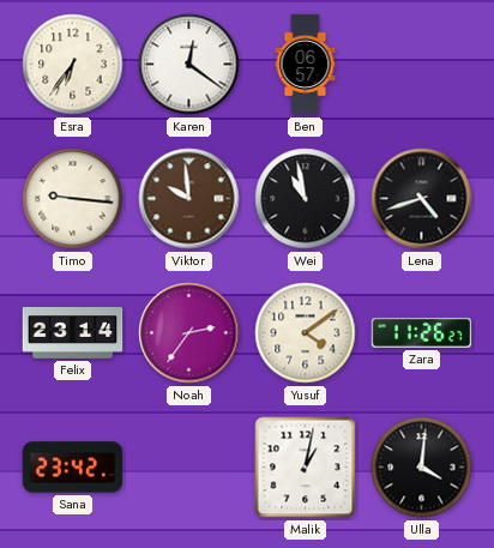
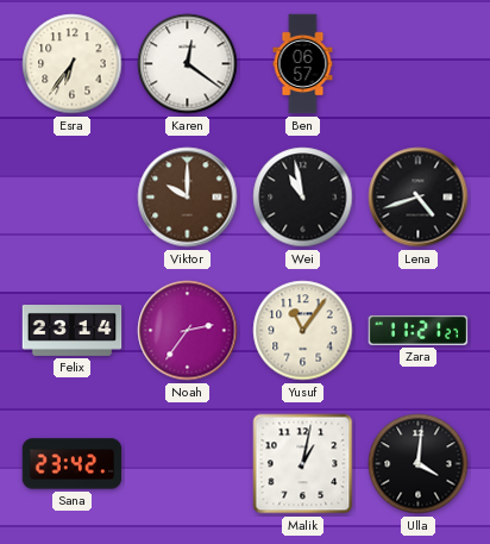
Timo: 9:16 -> none
Viktor: 9:59 -> 10:00
Yusuf: 4:09 -> 11:06
Zara: 11:26 -> 11:21
